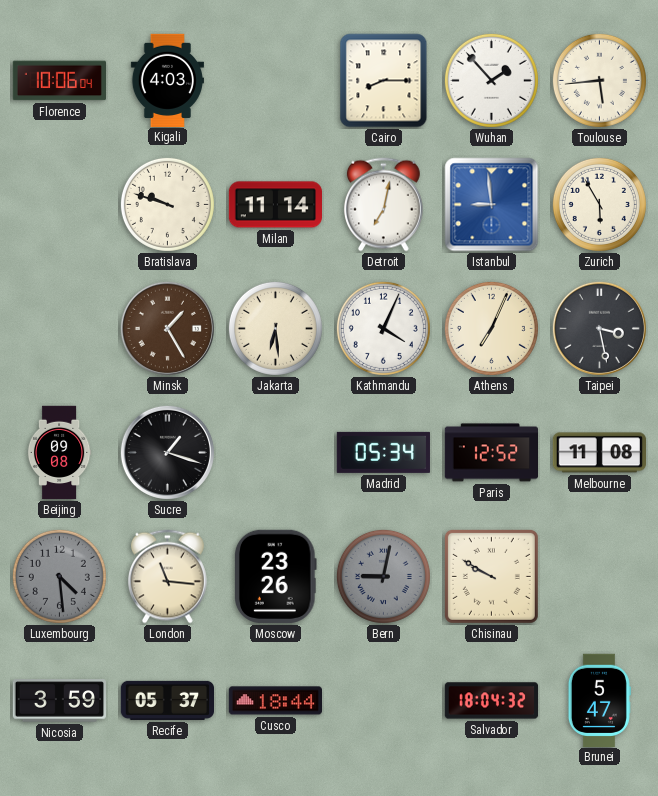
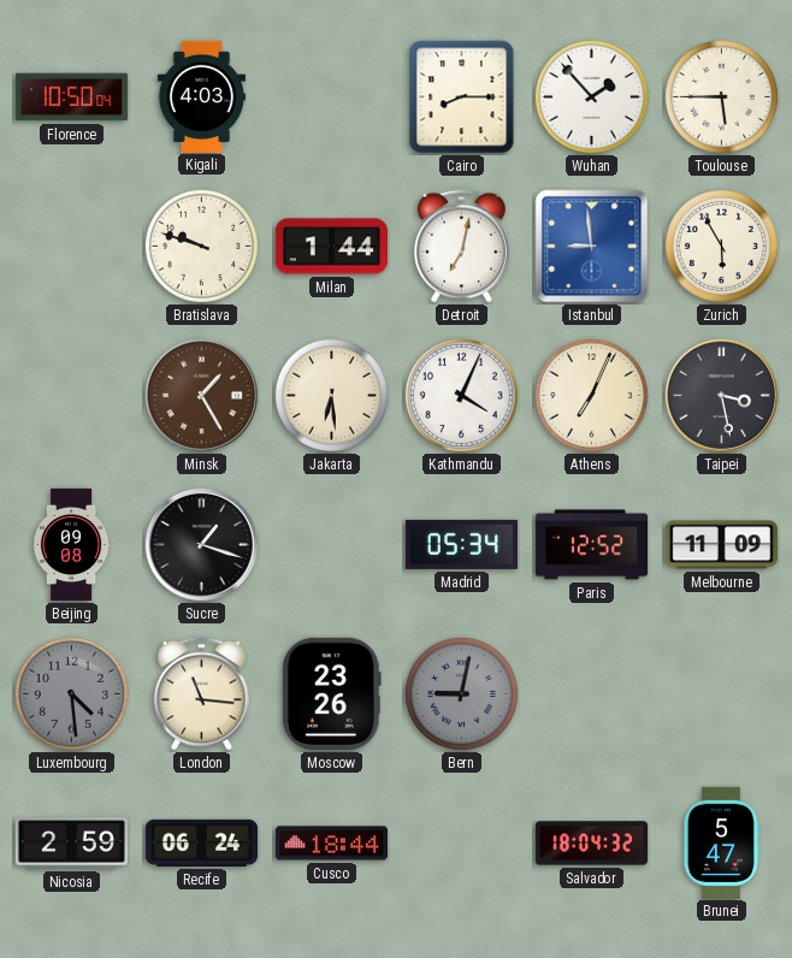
Florence: 10:06 -> 10:50
Toulouse: 5:44 -> 5:45
Milan: 11:14 -> 1:44
Melbourne: 11:08 -> 11:09
Chisinau: 9:50 -> none
Nicosia: 3:59 -> 2:59
Recife: 05:37 -> 06:24
